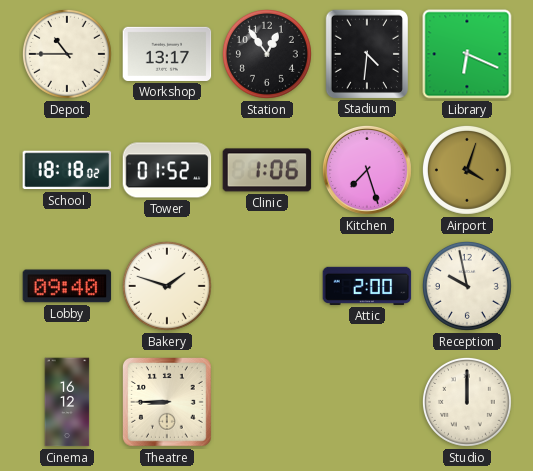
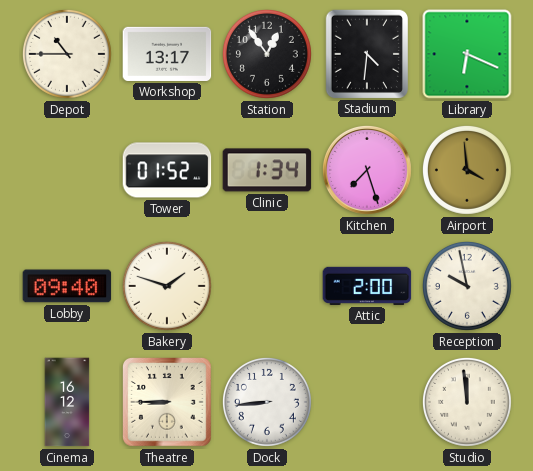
School: 18:18 -> none
Clinic: 1:06 -> 1:34
Airport: 4:03 -> 3:59
Dock: none -> 8:44
Studio: 12:00 -> 11:59
